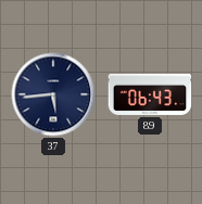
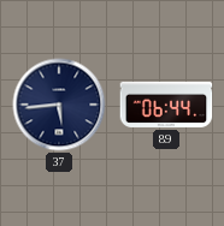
89: 06:43 -> 06:44
